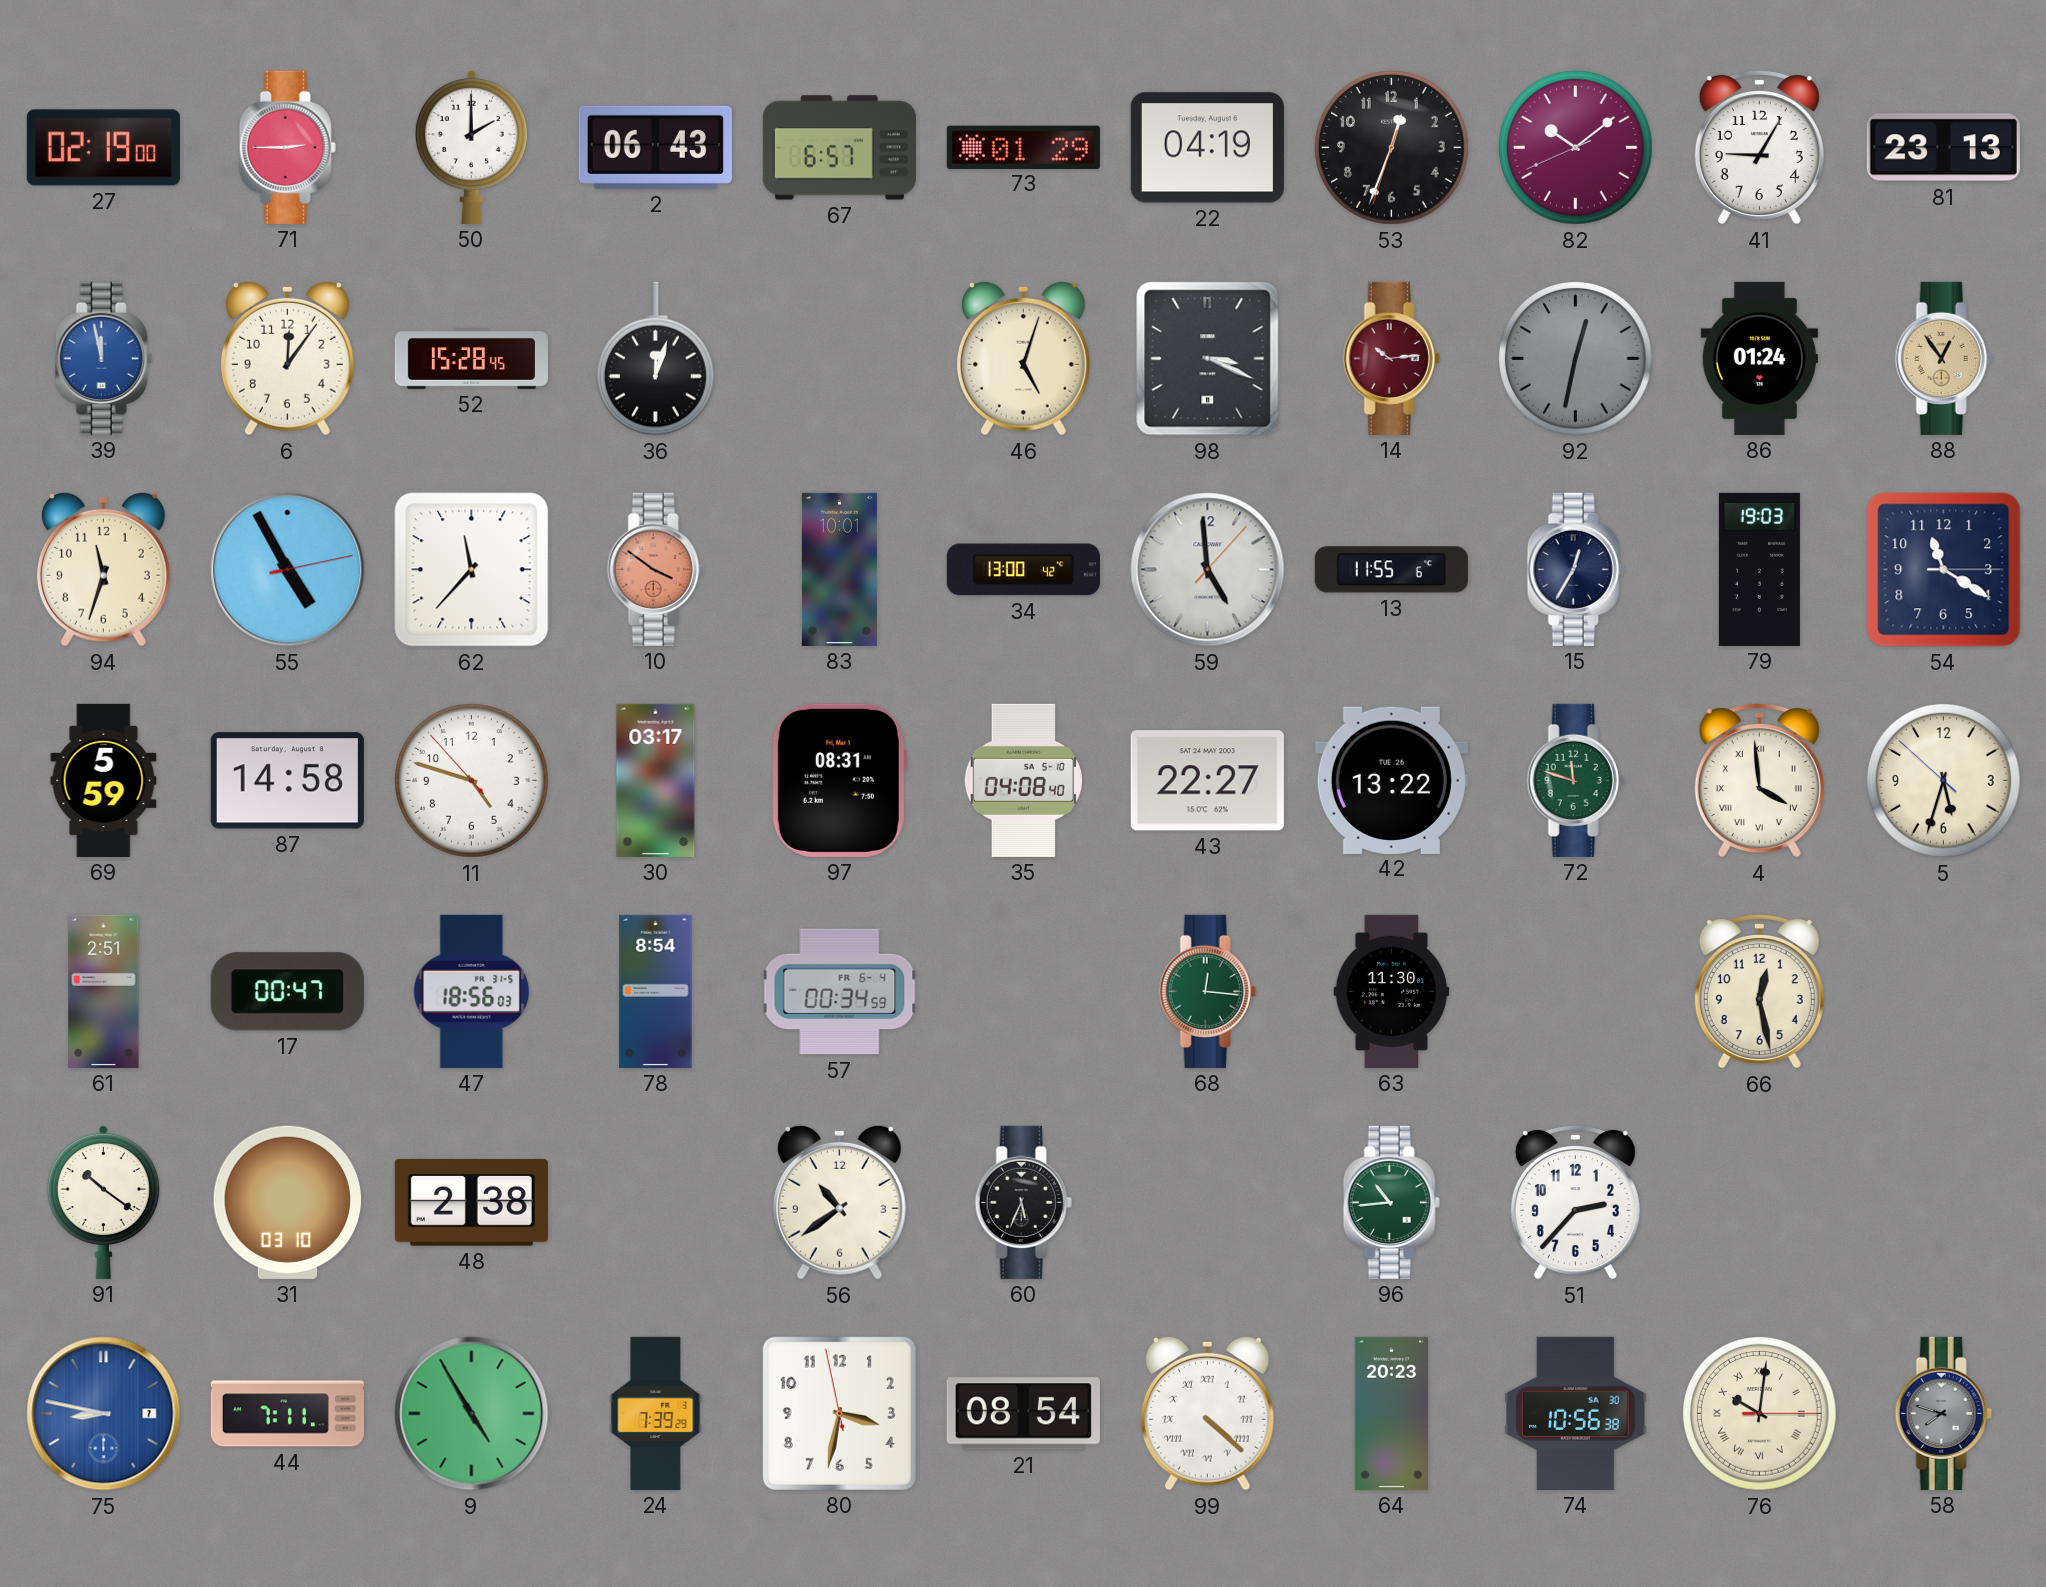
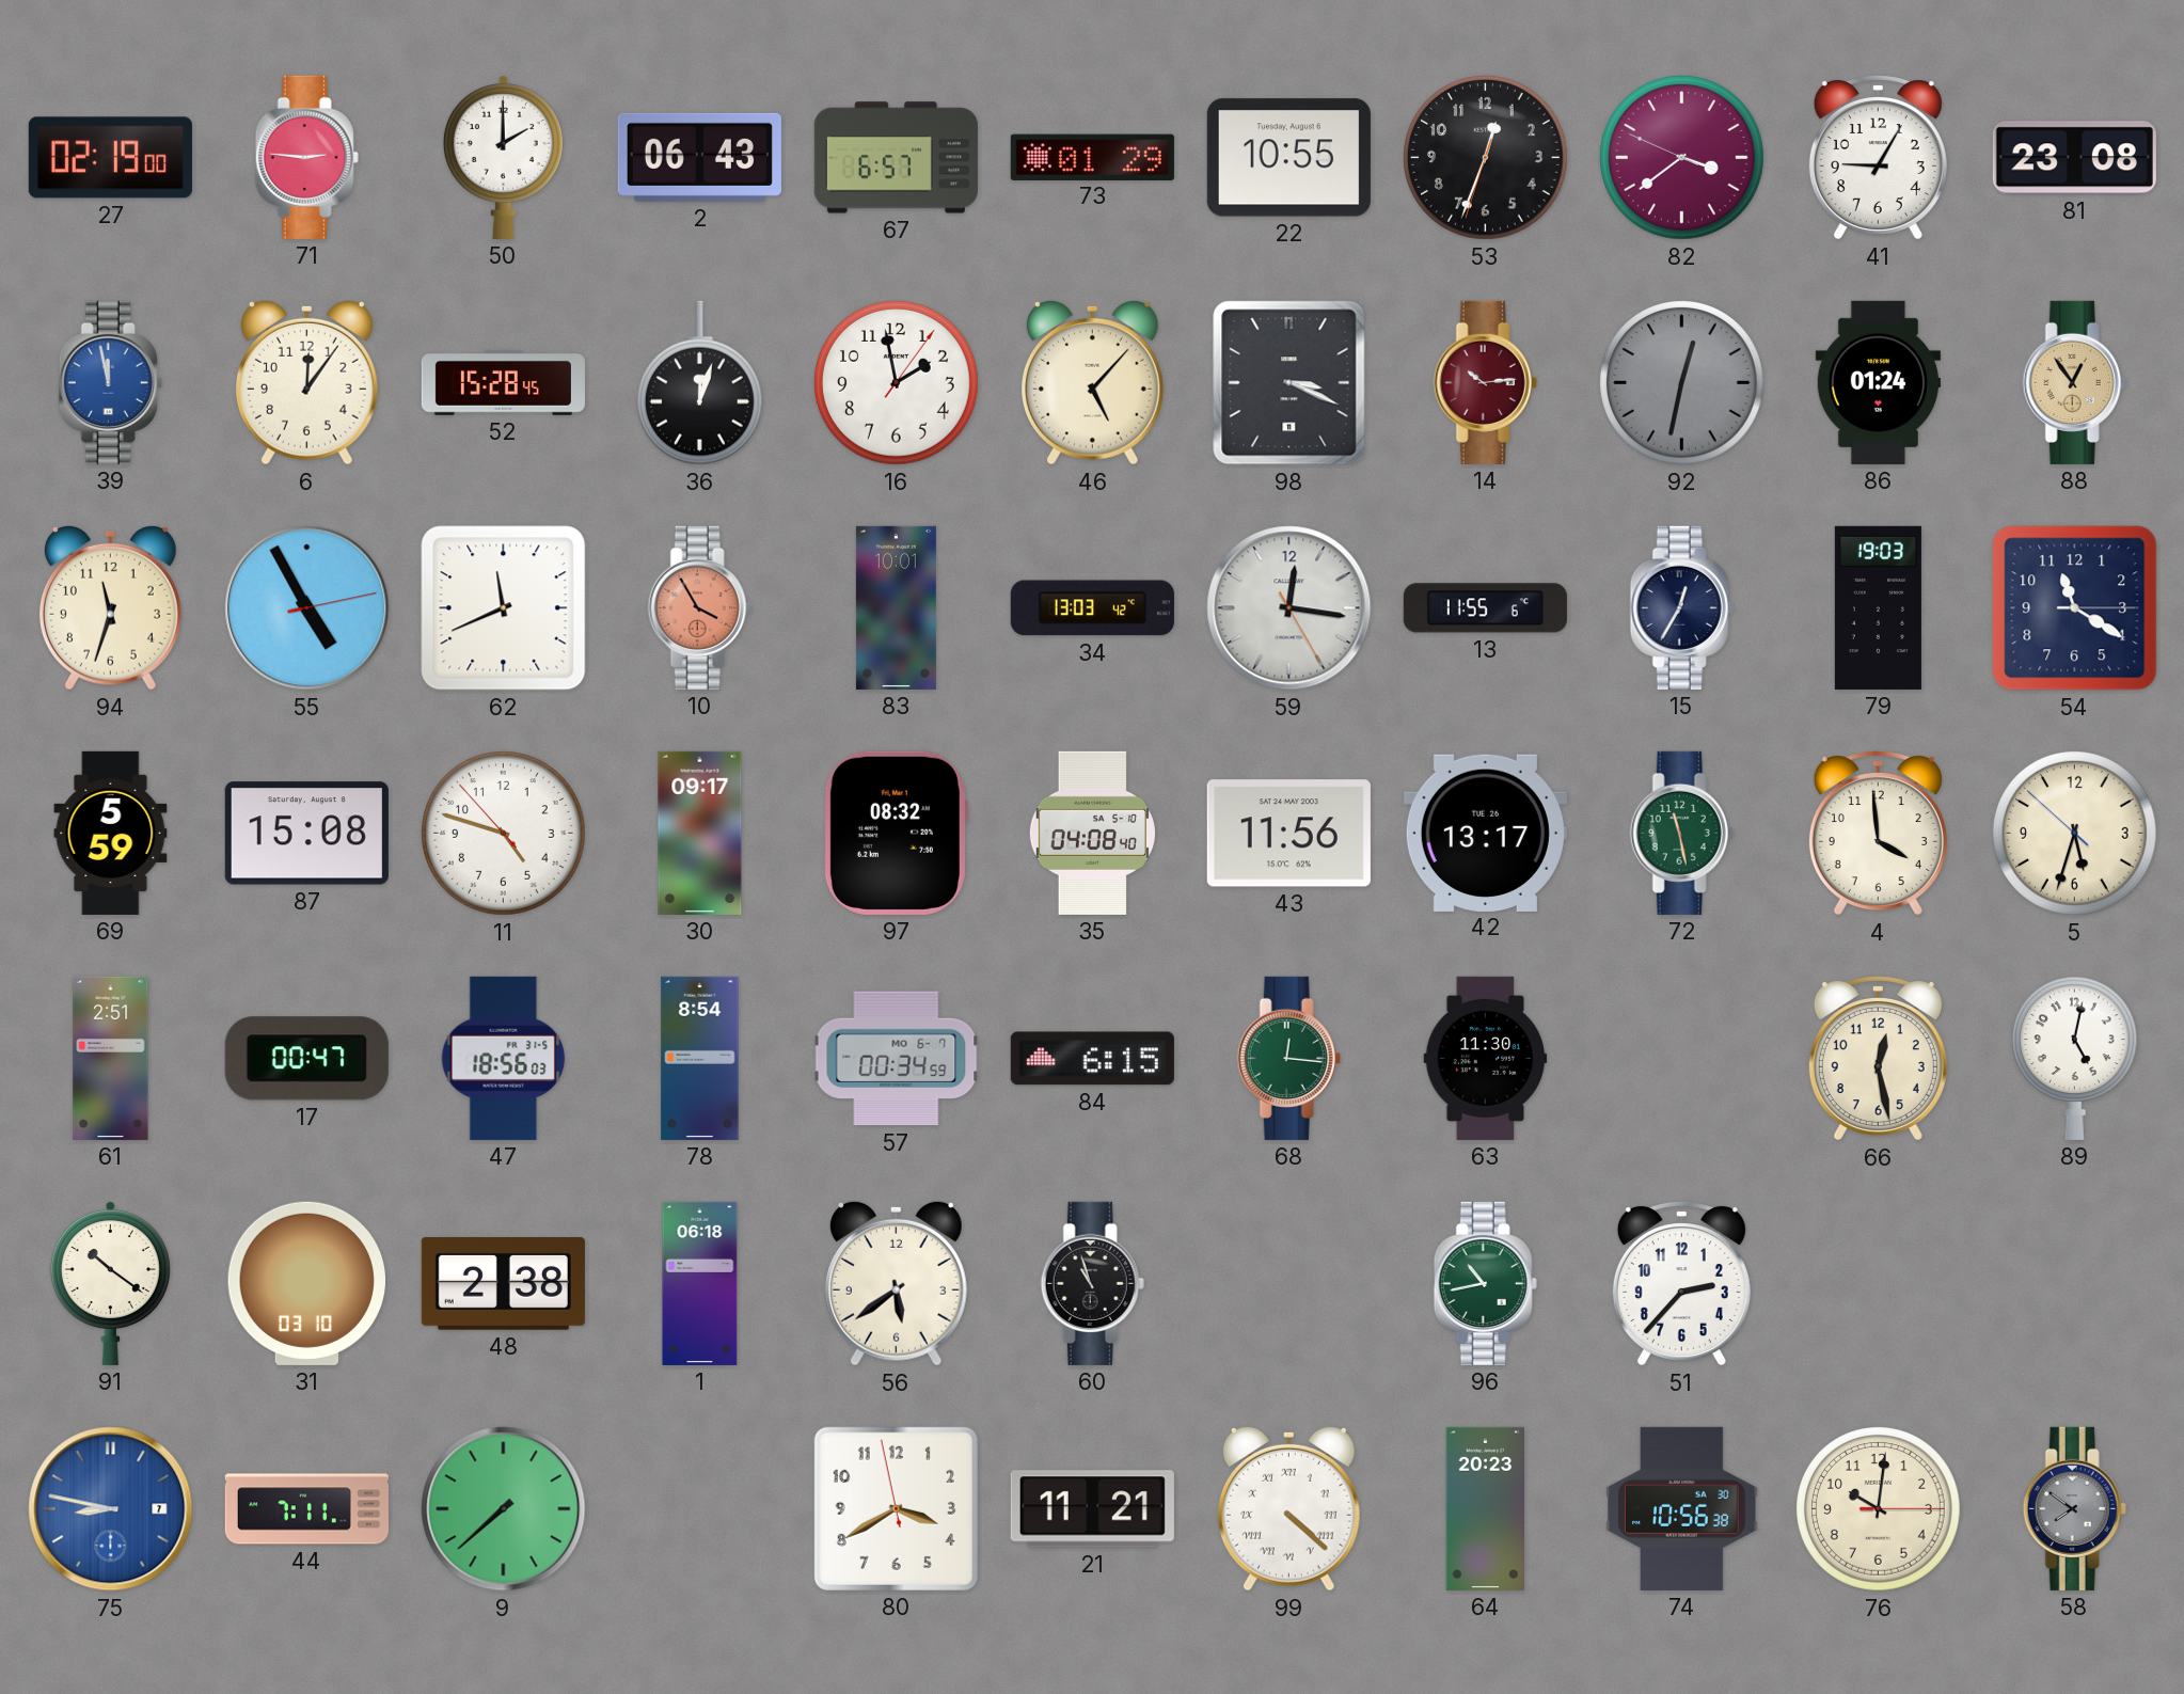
71: 2:45 -> 2:46
22: 04:19 -> 10:55
82: 10:08 -> 3:38
81: 23:13 -> 23:08
16: none -> 1:58
46: 5:03 -> 5:07
62: 11:37 -> 11:41
10: 3:51 -> 3:55
34: 13:00 -> 13:03
59: 4:59 -> 12:16
87: 14:58 -> 15:08
30: 03:17 -> 09:17
97: 08:31 -> 08:32
43: 22:27 -> 11:56
42: 13:22 -> 13:17
72: 11:48 -> 11:28
4 numerals: Roman -> Arabic
57 date: FR 6-4 -> MO 6-7
84: none -> 6:15
89: none -> 5:02
1: none -> 06:18
56: 10:39 -> 5:39
60: 5:34 -> 10:57
96: 10:44 -> 10:43
9: 4:55 -> 7:38
24: 7:39 -> none
80: 3:31 -> 3:39
21: 08:54 -> 11:21
76 numerals: Roman -> Arabic
58: 7:48 -> 7:51
